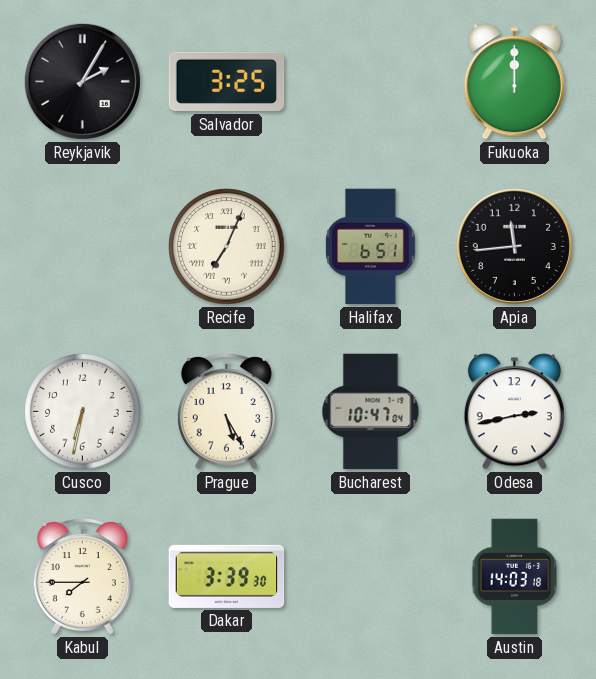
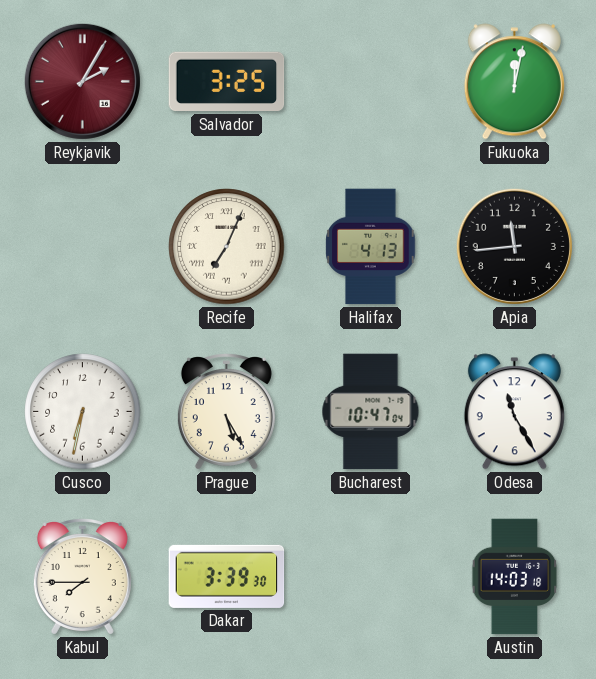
Reykjavik dial: black -> burgundy
Fukuoka: 12:00 -> 12:02
Halifax: 6:51 -> 4:13
Odesa: 2:43 -> 11:25
